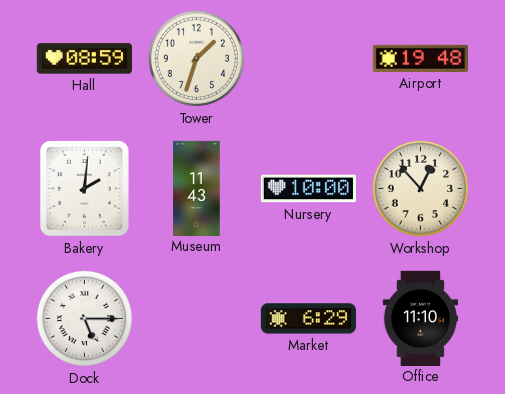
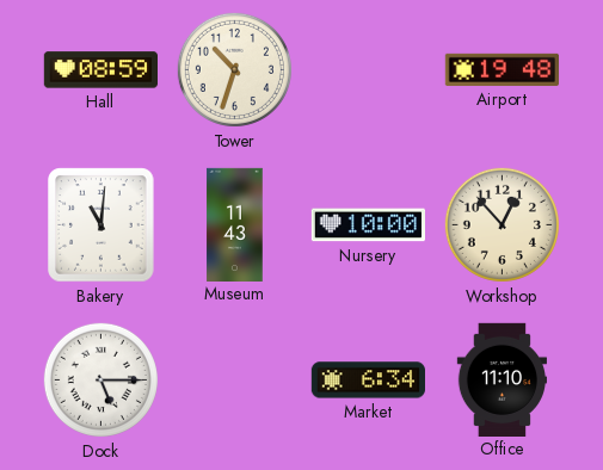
Tower: 1:33 -> 10:33
Bakery: 2:01 -> 11:01
Market: 6:29 -> 6:34
